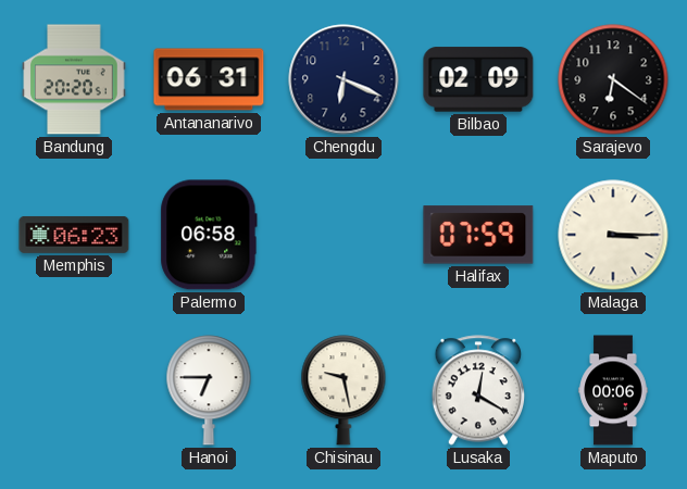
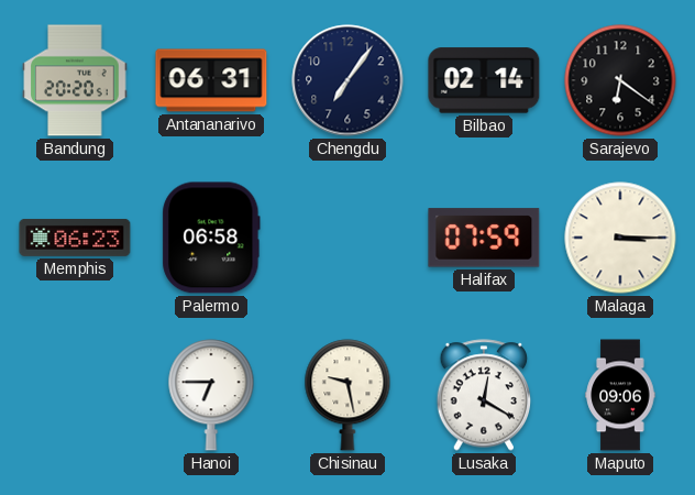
Chengdu: 6:19 -> 7:06
Bilbao: 02:09 -> 02:14
Maputo: 00:06 -> 09:06
